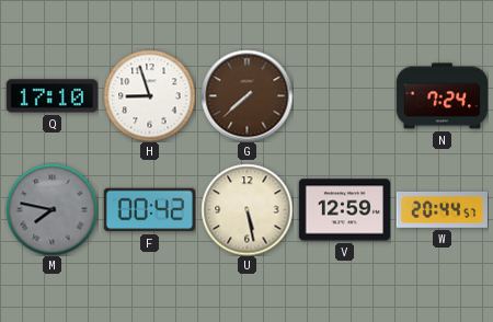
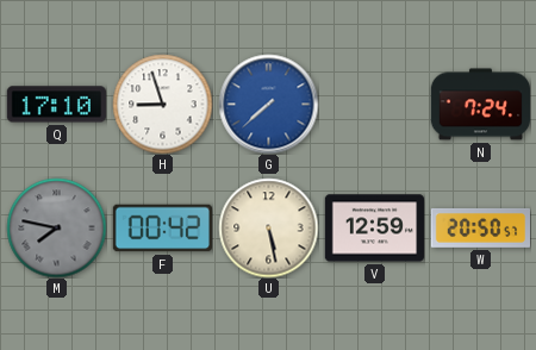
G dial: brown -> blue
W: 20:44 -> 20:50
